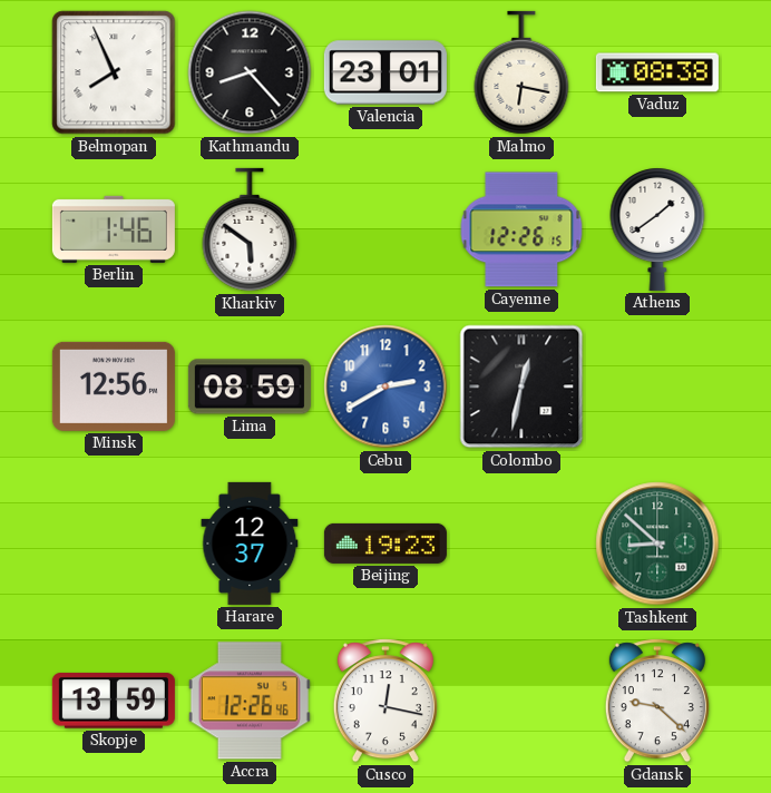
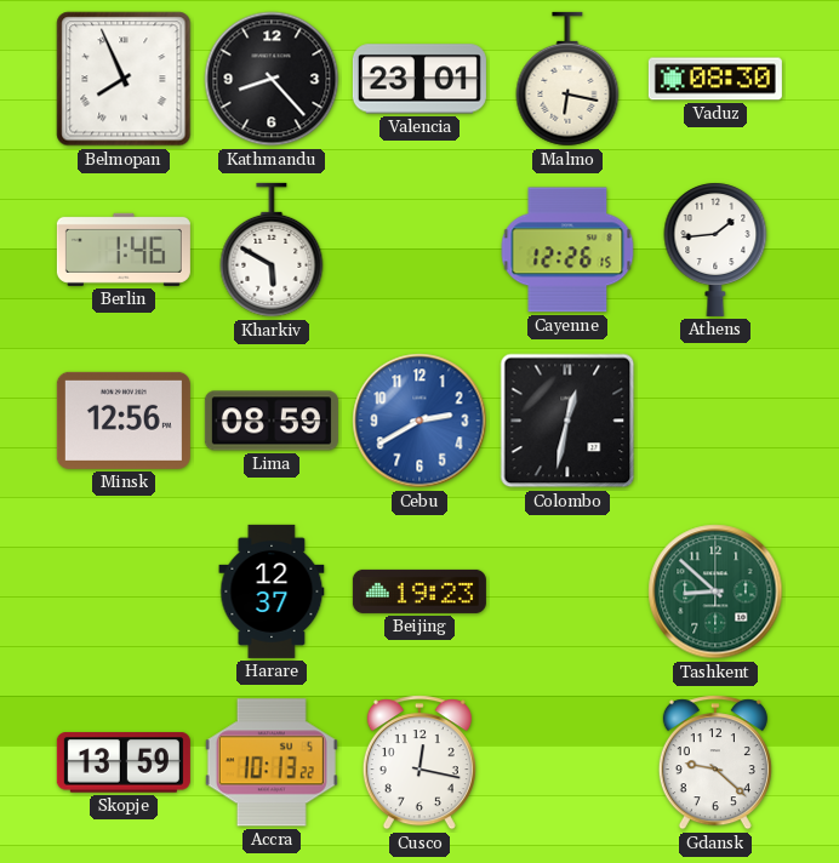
Vaduz: 08:38 -> 08:30
Kharkiv: 5:51 -> 5:50
Athens: 1:39 -> 1:44
Accra: 12:26 -> 10:13
